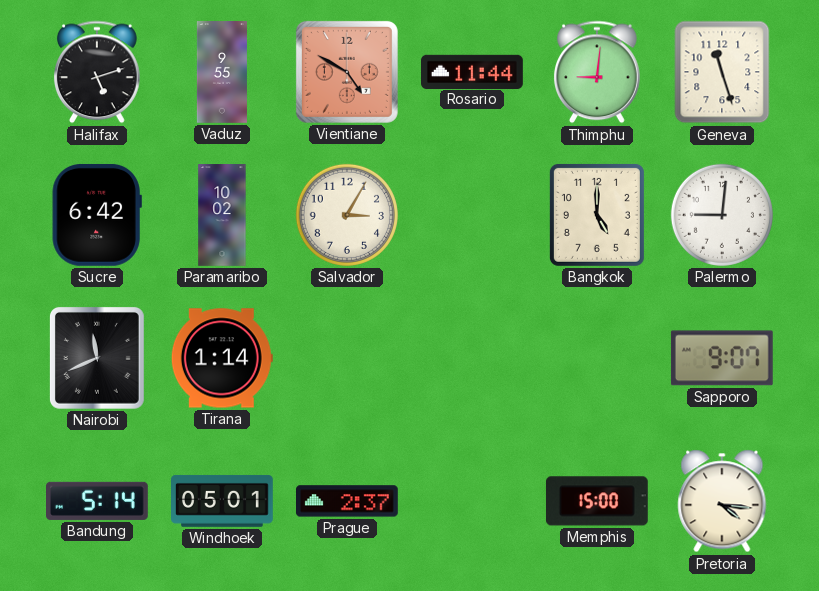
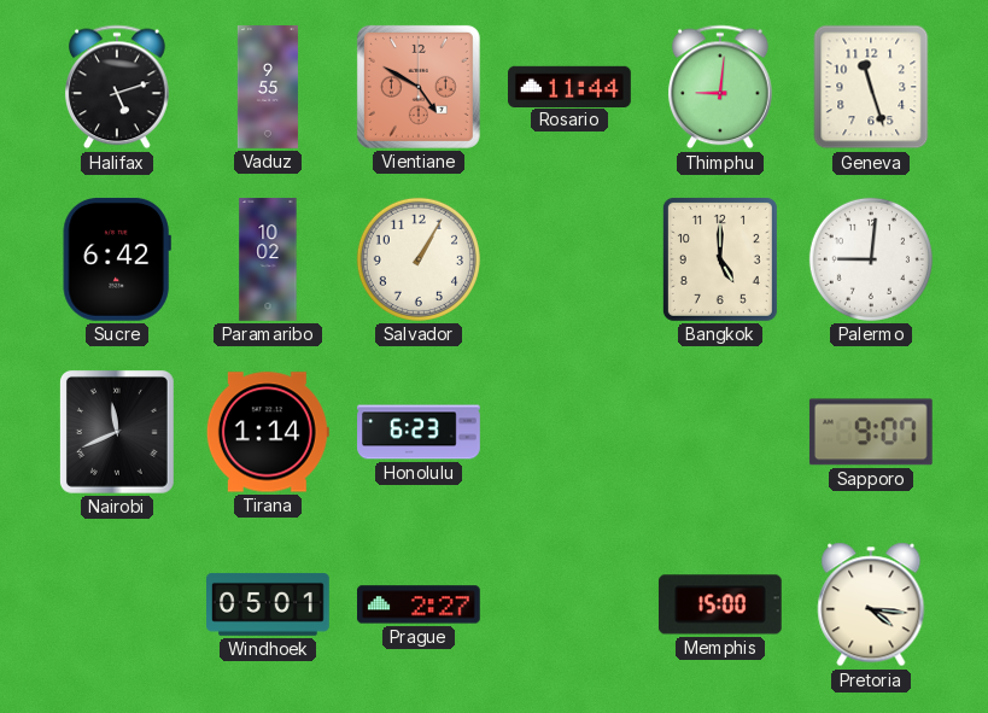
Salvador: 3:05 -> 1:05
Honolulu: none -> 6:23
Bandung: 5:14 -> none
Prague: 2:37 -> 2:27
